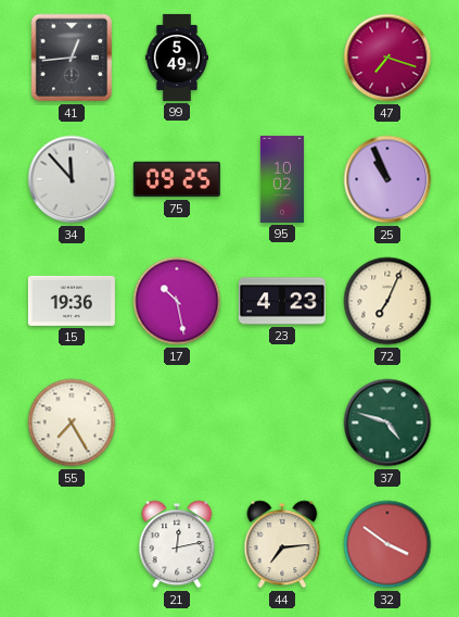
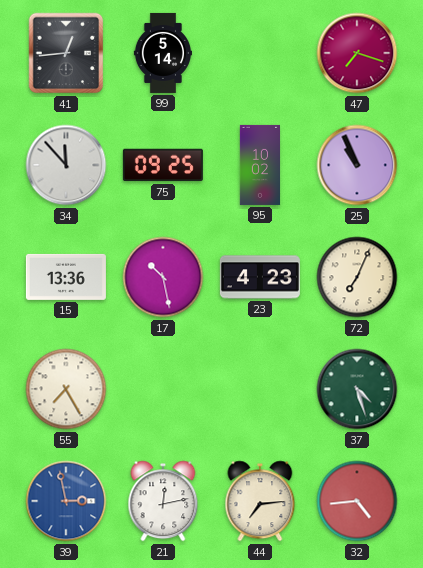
99: 5:49 -> 5:14
15: 19:36 -> 13:36
37: 4:48 -> 4:27
39: none -> 2:58
32: 3:51 -> 4:44
